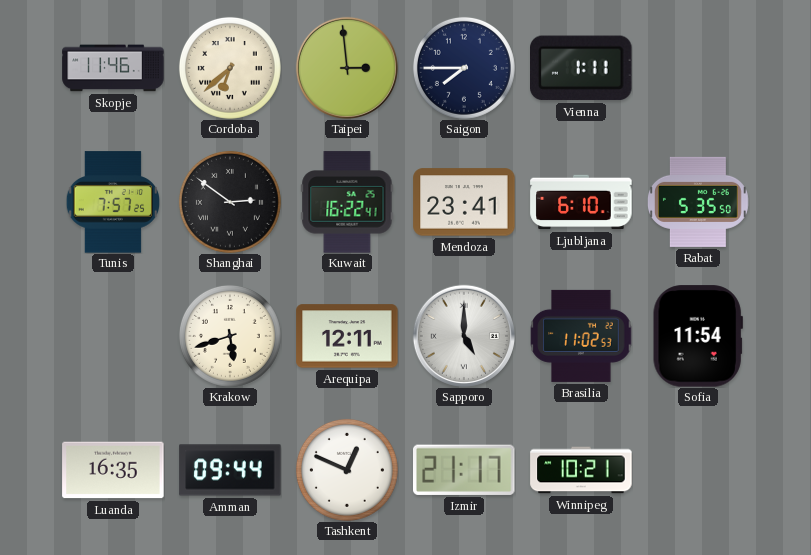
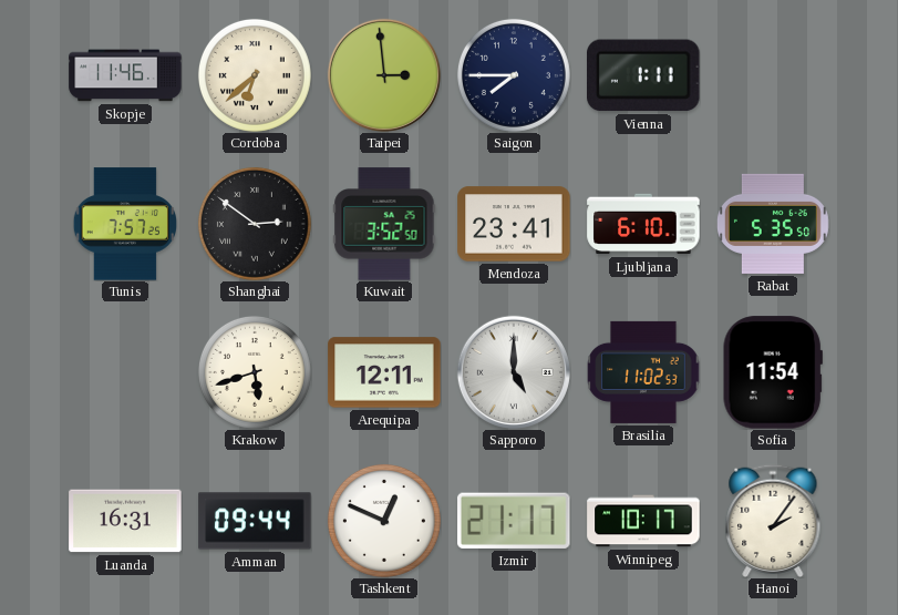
Kuwait: 16:22 -> 3:52
Luanda: 16:35 -> 16:31
Winnipeg: 10:21 -> 10:17
Hanoi: none -> 2:06
